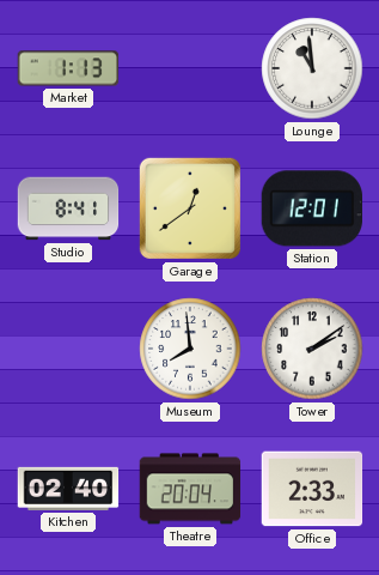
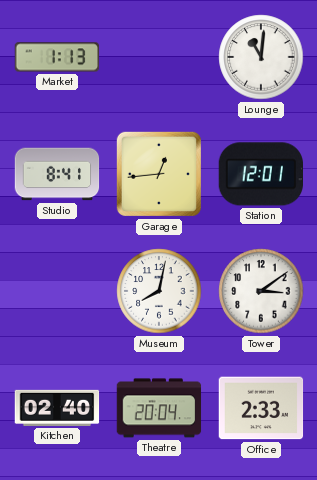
Lounge: 10:59 -> 11:01
Garage: 12:39 -> 12:44
Museum: 7:59 -> 8:02
Tower: 2:09 -> 3:09
